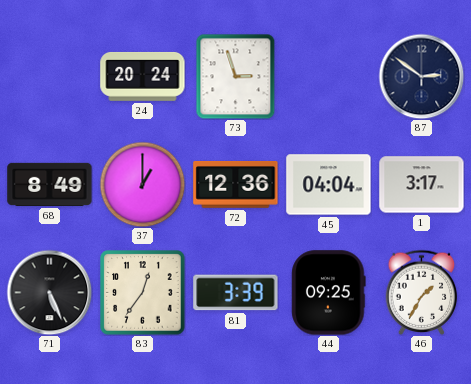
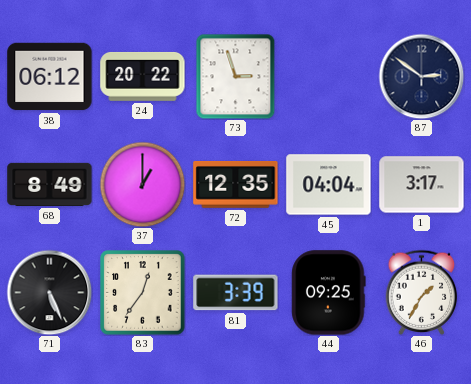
38: none -> 06:12
24: 20:24 -> 20:22
72: 12:36 -> 12:35
